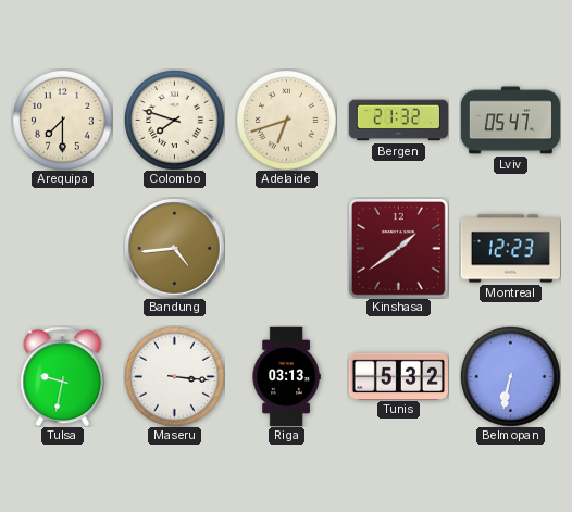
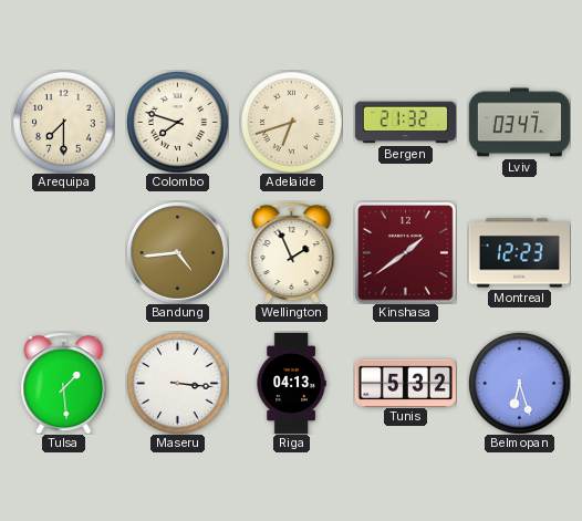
Lviv: 05:47 -> 03:47
Wellington: none -> 1:56
Tulsa: 9:32 -> 1:29
Riga: 03:13 -> 04:13
Belmopan: 6:32 -> 6:27
